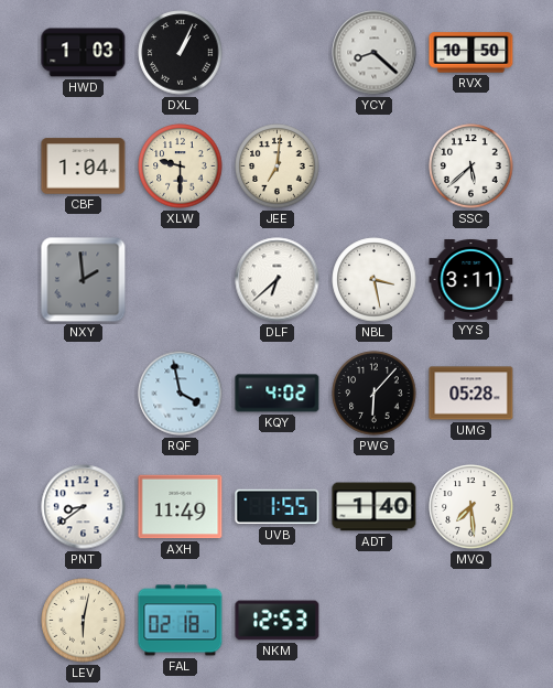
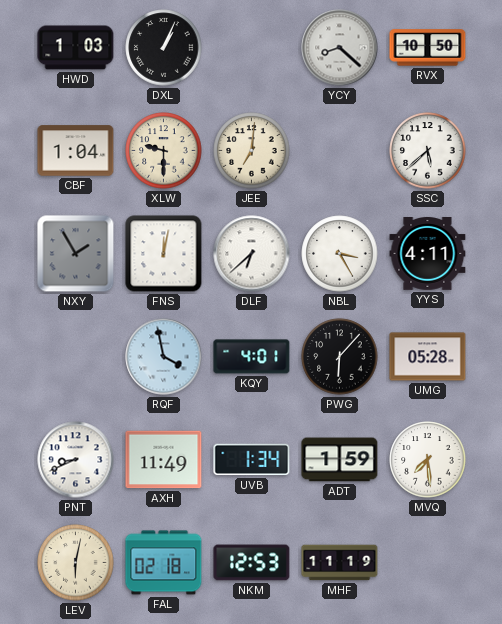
NXY: 1:59 -> 1:55
FNS: none -> 12:02
NBL: 3:28 -> 3:25
YYS: 3:11 -> 4:11
KQY: 4:02 -> 4:01
PNT: 8:39 -> 8:41
UVB: 1:55 -> 1:34
ADT: 1:40 -> 1:59
MHF: none -> 11:19
